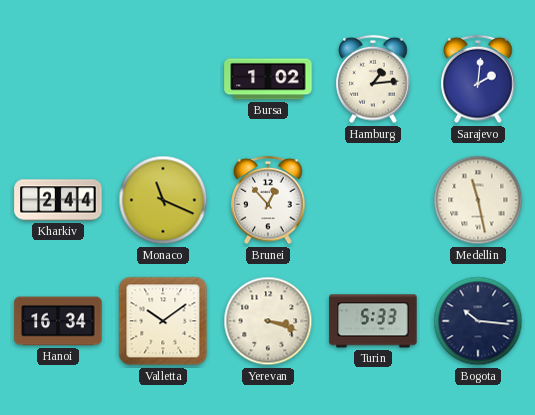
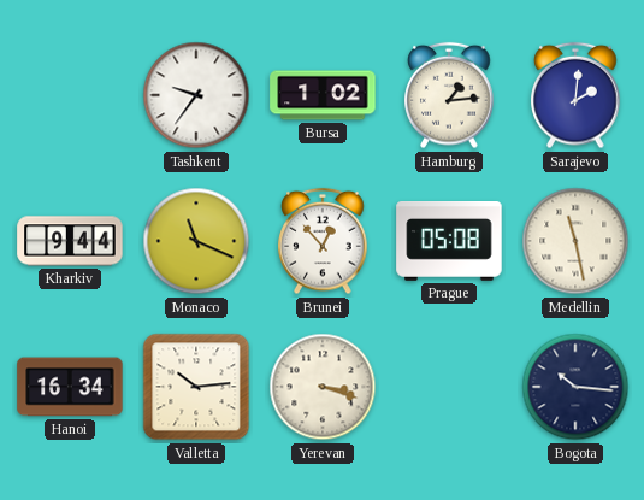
Tashkent: none -> 9:36
Kharkiv: 2:44 -> 9:44
Prague: none -> 05:08
Valletta: 10:09 -> 10:14
Turin: 5:33 -> none
